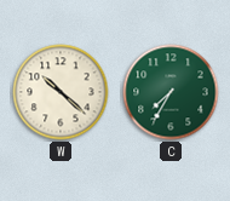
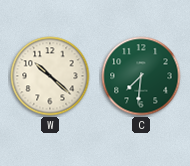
C: 7:35 -> 7:31
